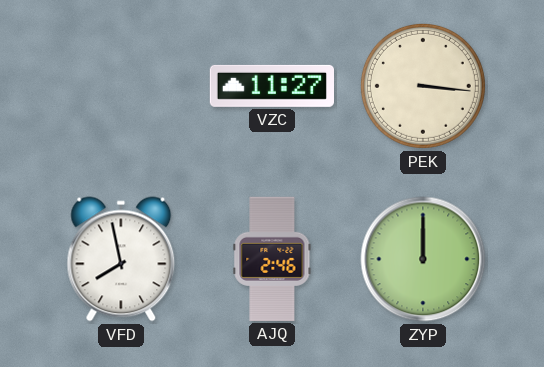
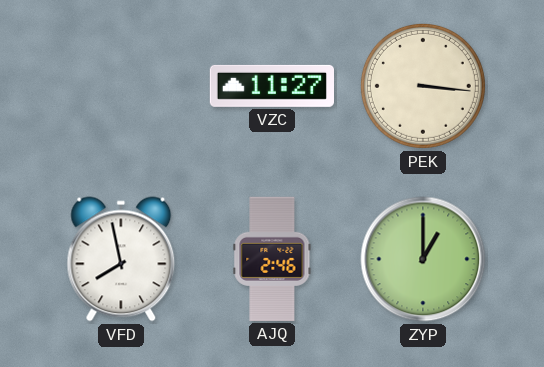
ZYP: 12:00 -> 1:00
